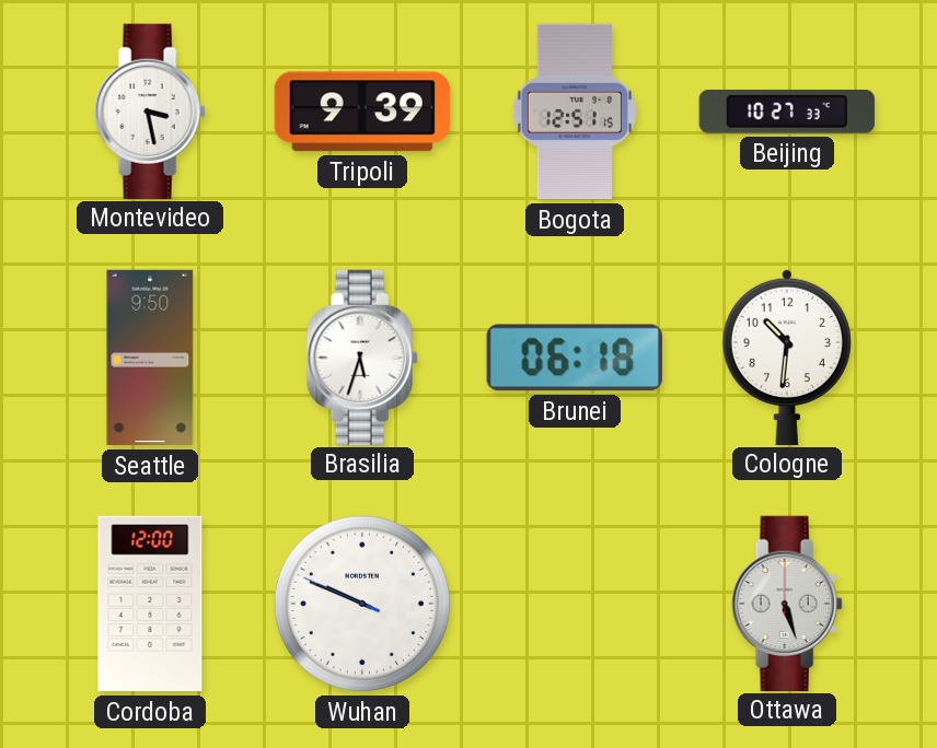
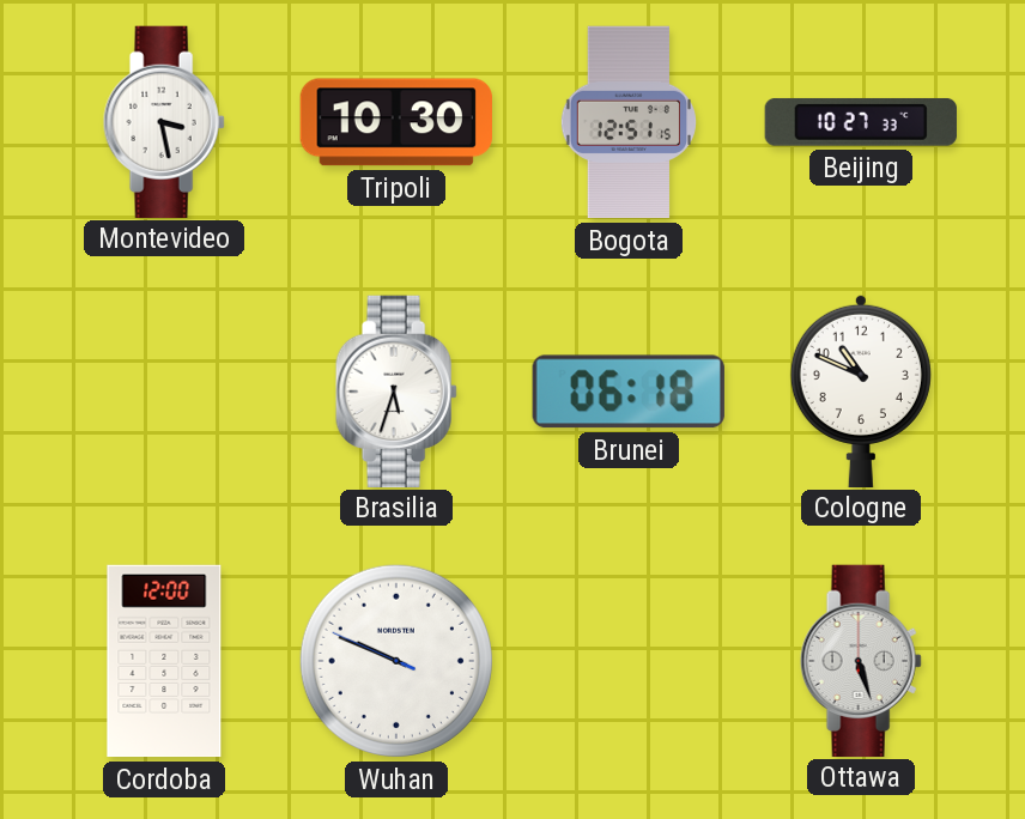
Tripoli: 9:39 -> 10:30
Seattle: 9:50 -> none
Cologne: 10:31 -> 10:49
